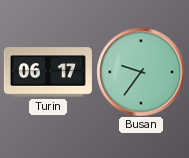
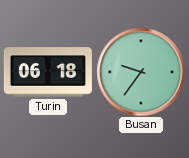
Turin: 06:17 -> 06:18
